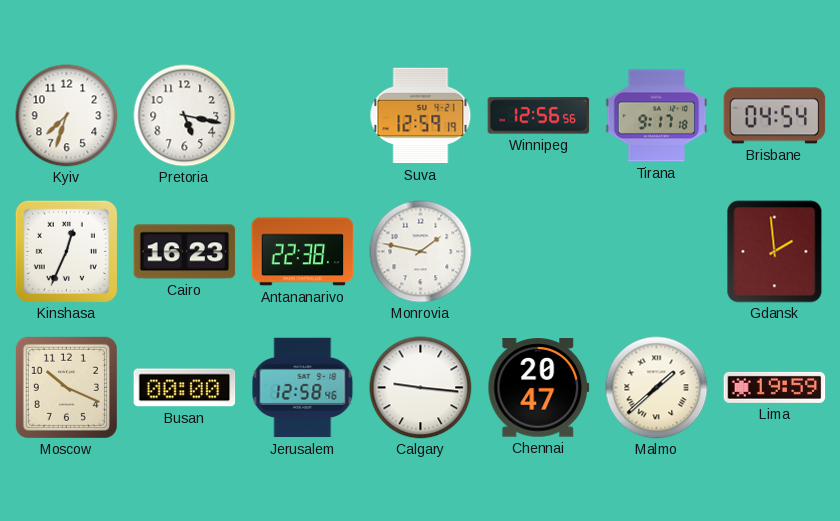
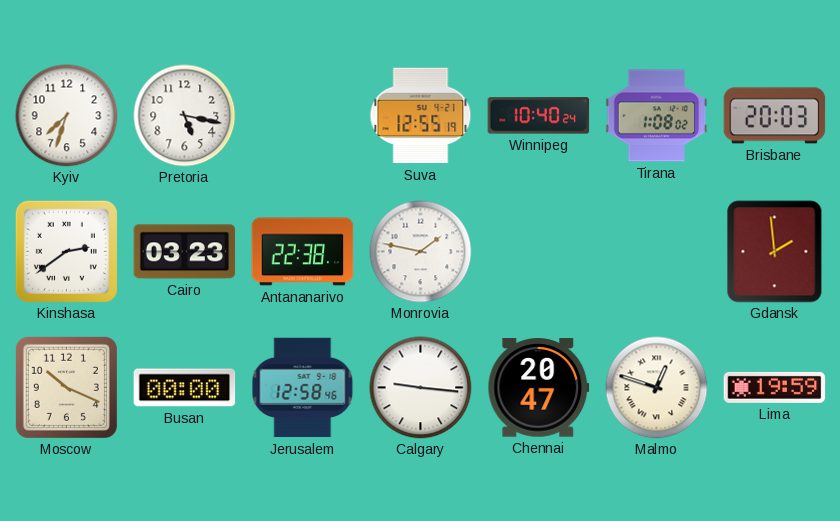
Suva: 12:59 -> 12:55
Winnipeg: 12:56 -> 10:40
Tirana: 9:17 -> 1:08
Brisbane: 04:54 -> 20:03
Kinshasa: 12:34 -> 2:39
Cairo: 16:23 -> 03:23
Malmo: 1:38 -> 12:48
